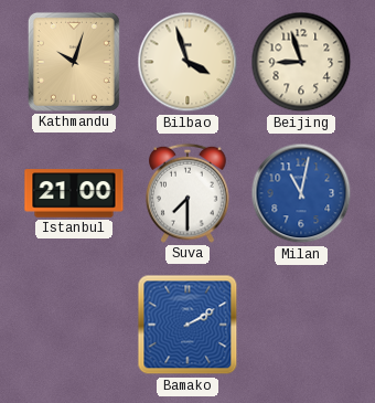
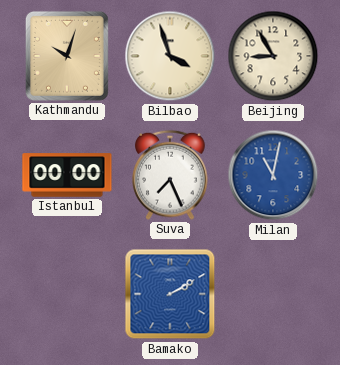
Beijing: 8:57 -> 8:55
Istanbul: 21:00 -> 00:00
Suva: 7:30 -> 7:26
